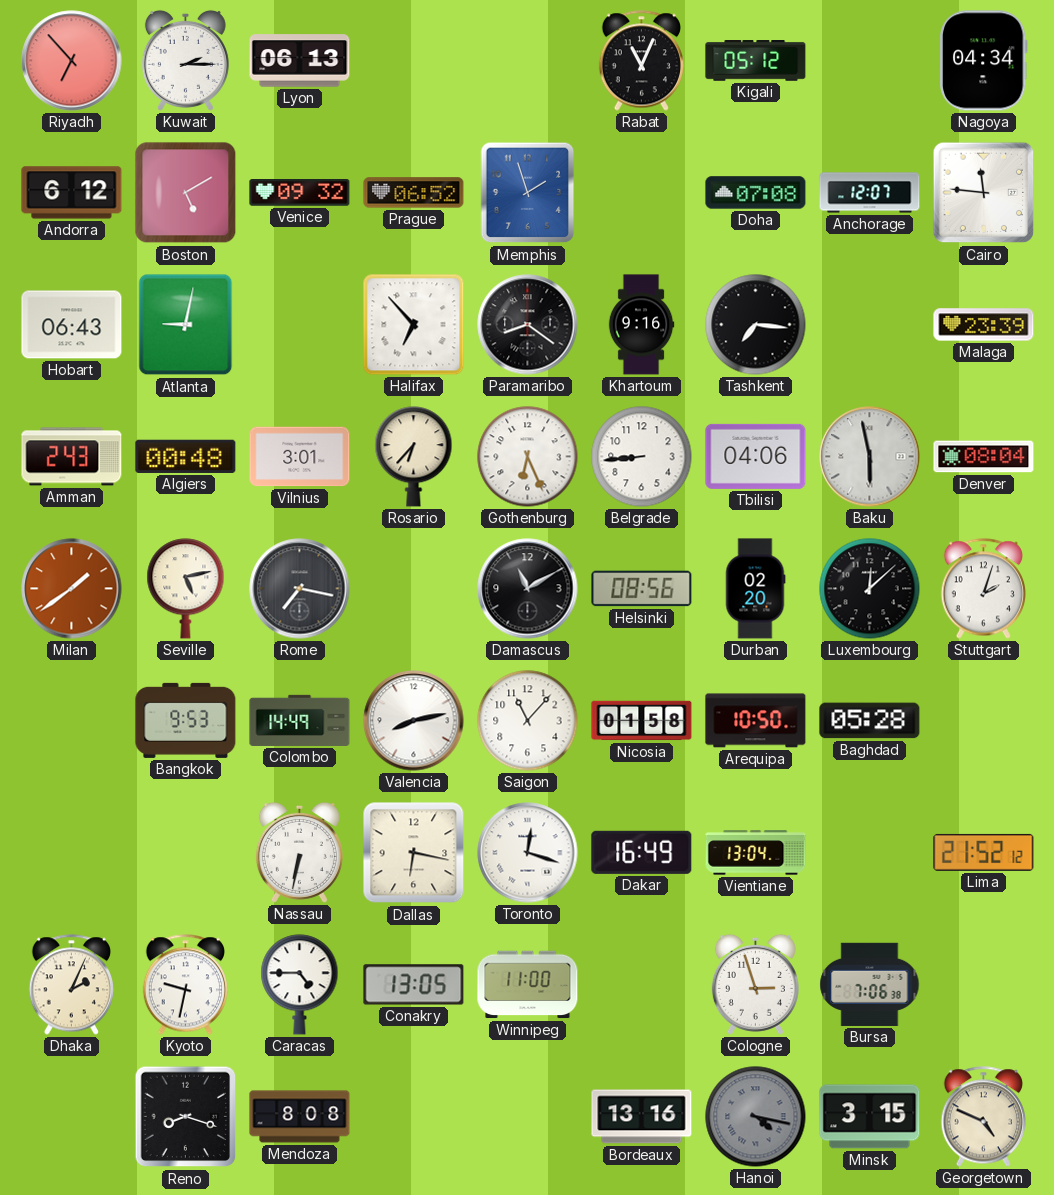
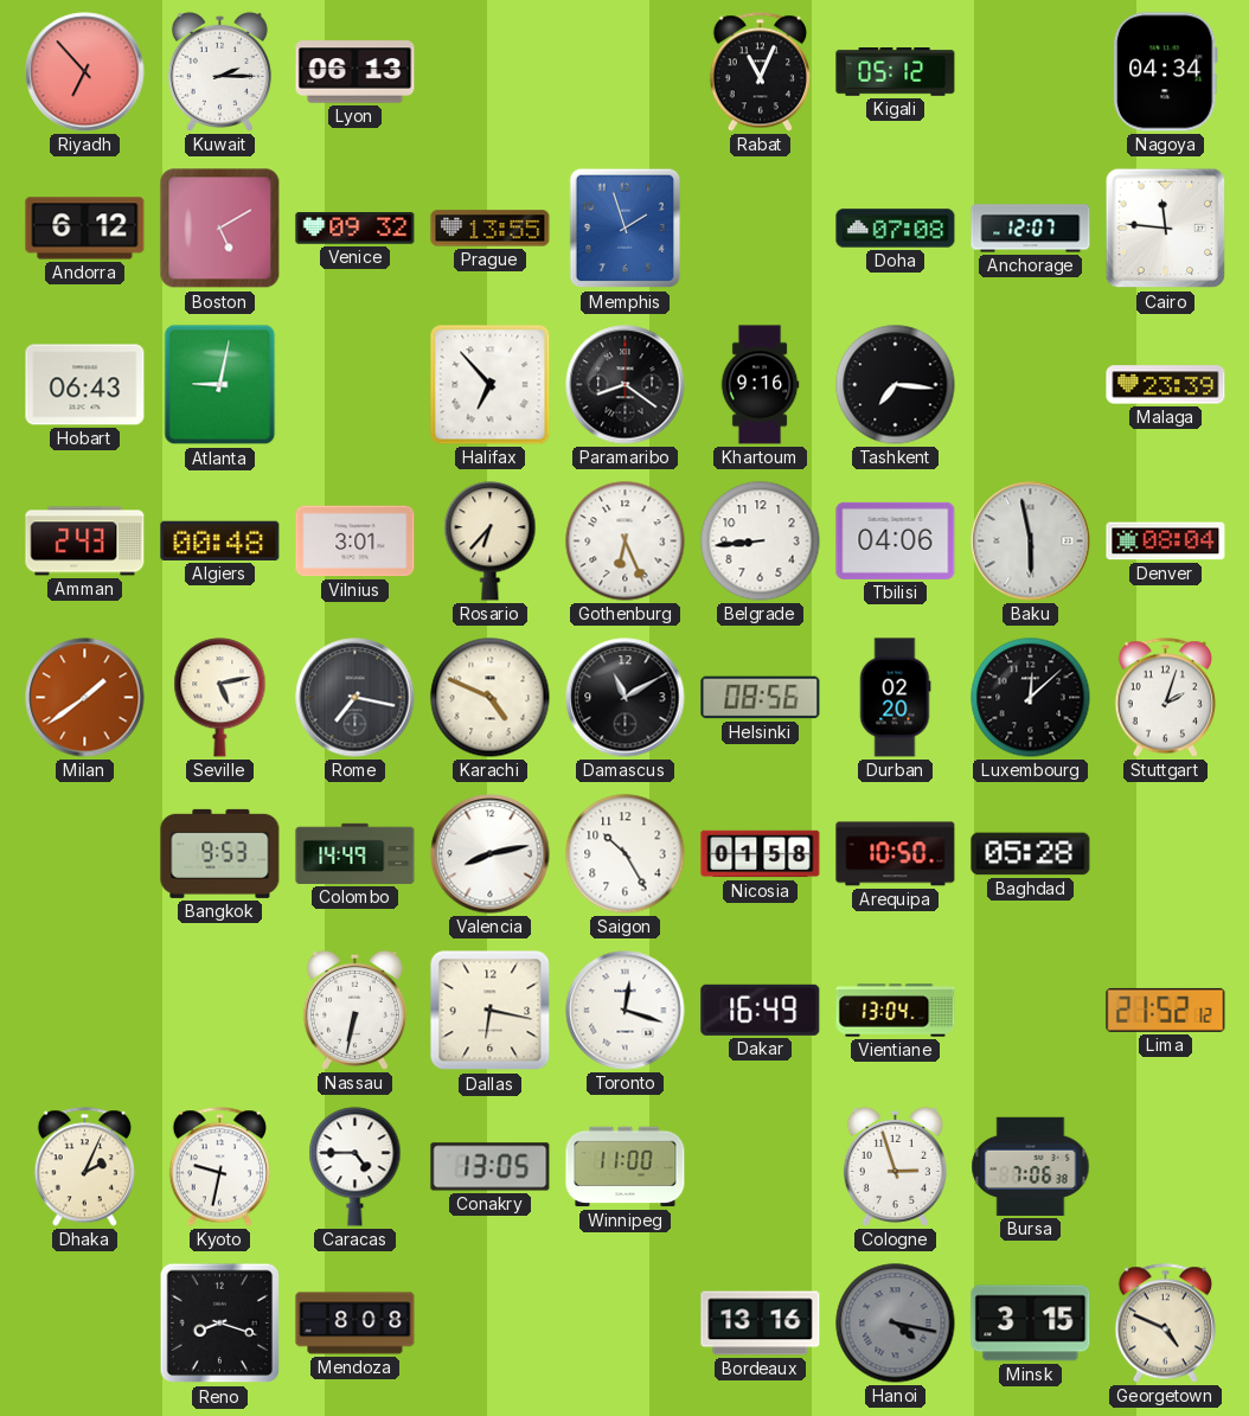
Prague: 06:52 -> 13:55
Karachi: none -> 4:49
Saigon: 11:07 -> 10:25
